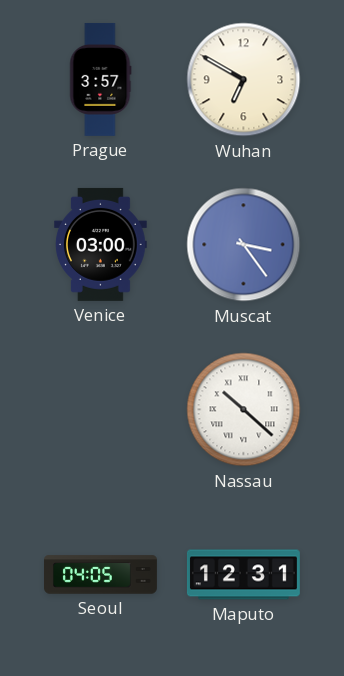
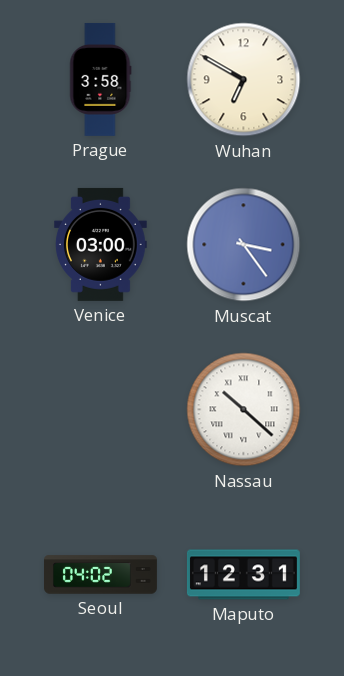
Prague: 3:57 -> 3:58
Seoul: 04:05 -> 04:02
